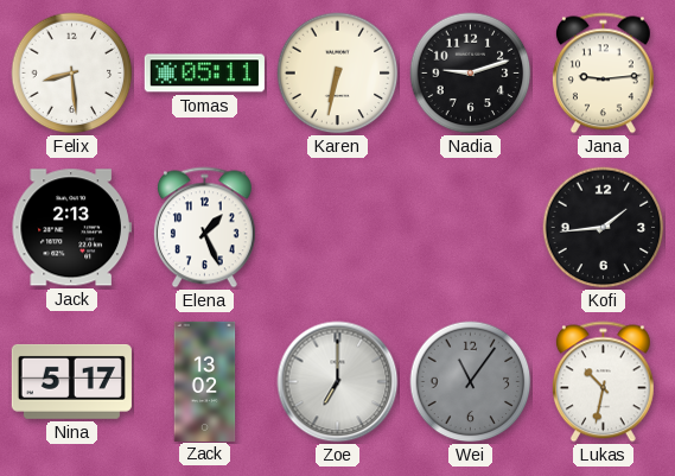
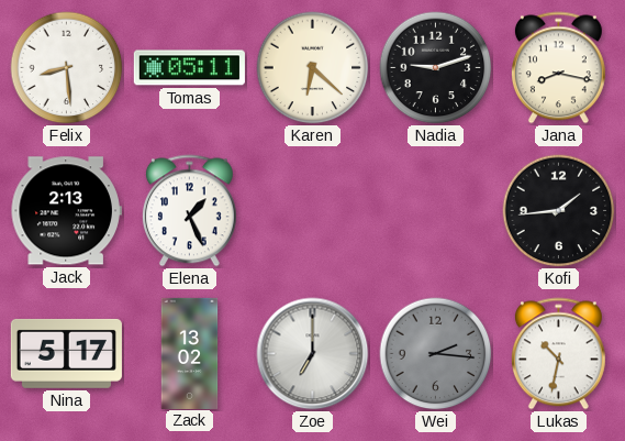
Karen: 6:32 -> 6:22
Jana: 9:14 -> 8:17
Wei: 11:06 -> 2:16
